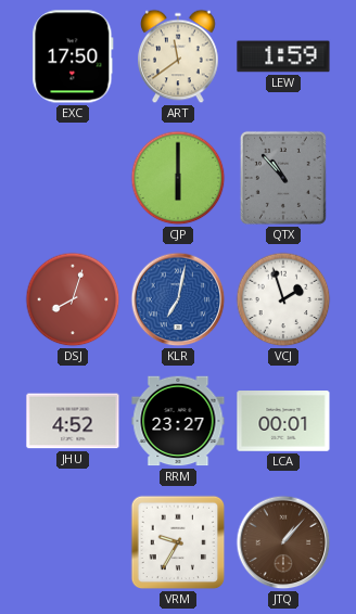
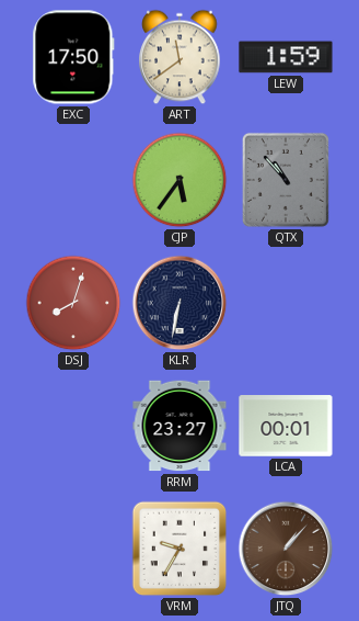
CJP: 6:00 -> 5:36
KLR: 7:02 -> 6:32
KLR dial: blue -> navy
VCJ: 1:57 -> none
JHU: 4:52 -> none
